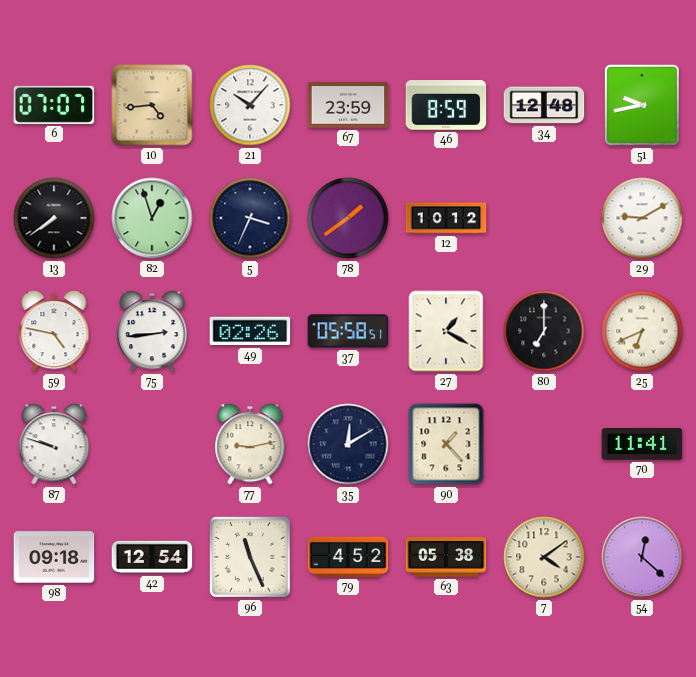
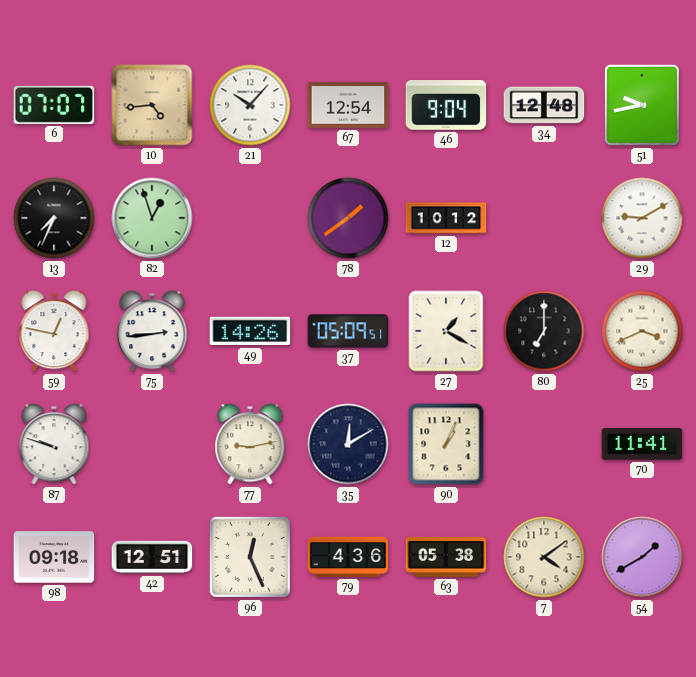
67: 23:59 -> 12:54
46: 8:59 -> 9:04
13: 7:39 -> 7:34
5: 3:34 -> none
59: 4:47 -> 12:47
49: 02:26 -> 14:26
37: 05:58 -> 05:09
25: 6:41 -> 3:41
90: 1:23 -> 1:04
42: 12:54 -> 12:51
96: 11:26 -> 12:26
79: 4:52 -> 4:36
54: 12:22 -> 1:40
